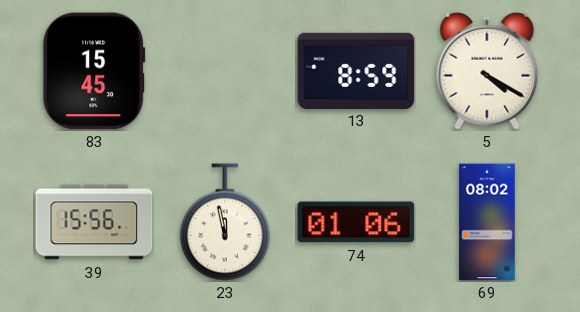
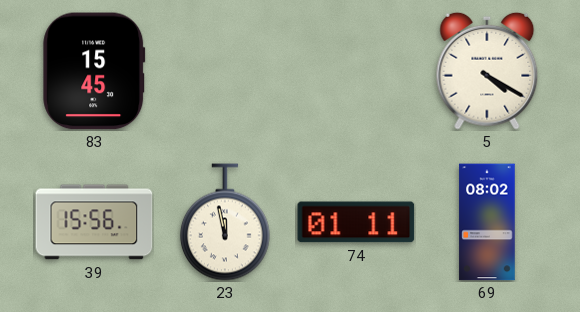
13: 8:59 -> none
74: 01:06 -> 01:11
